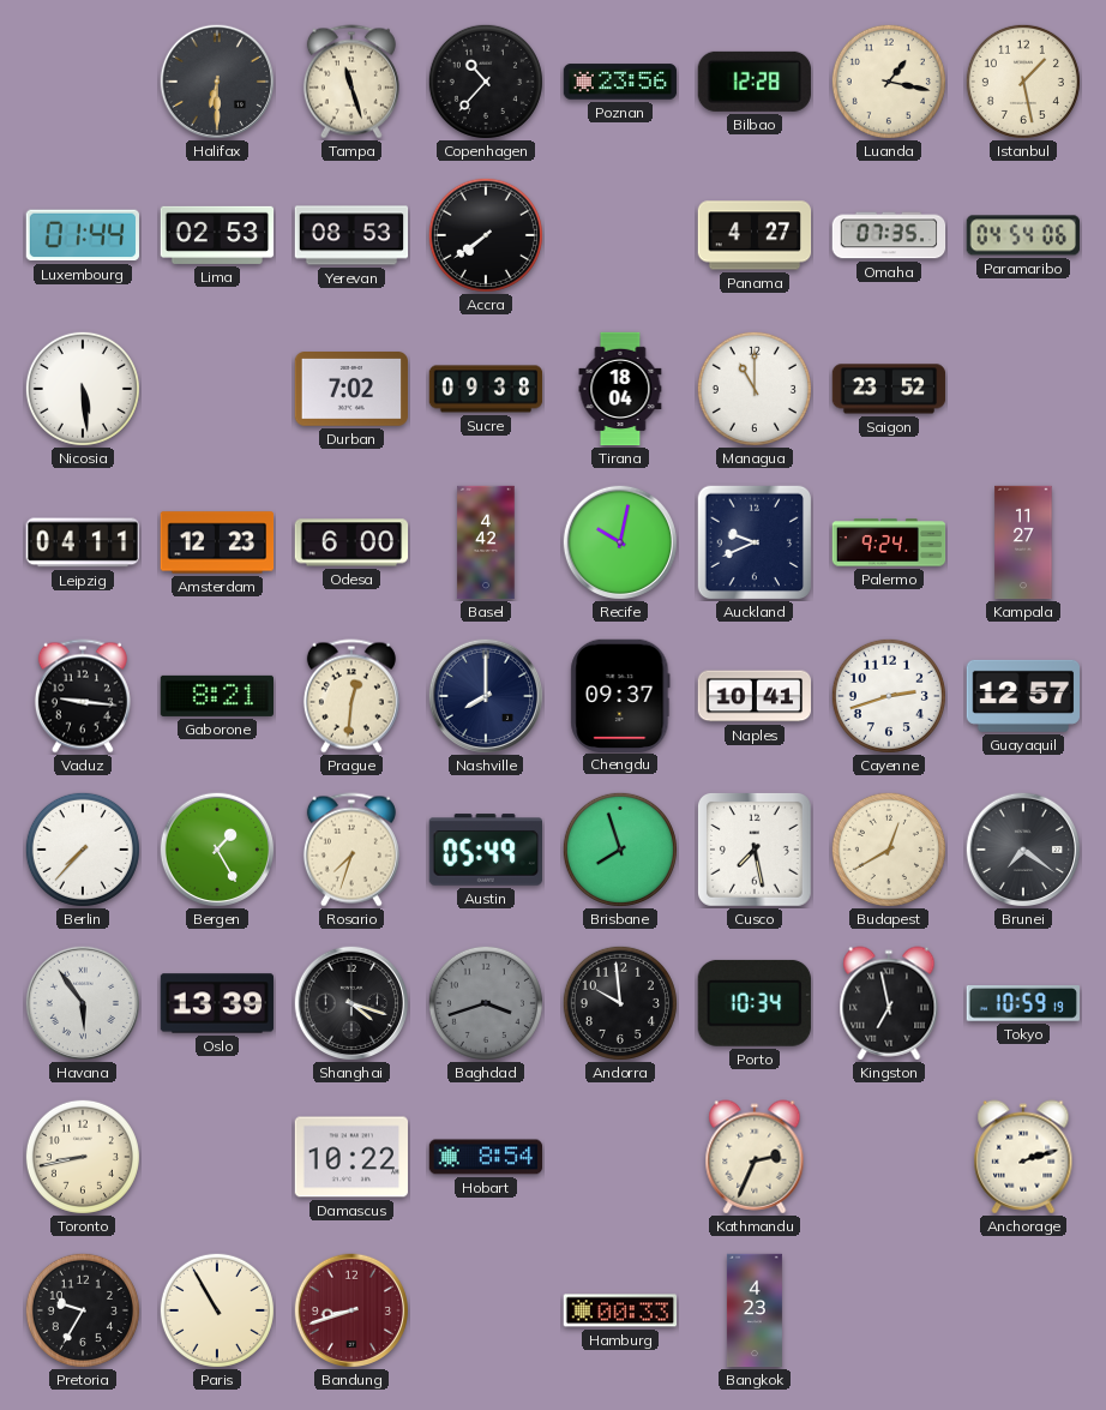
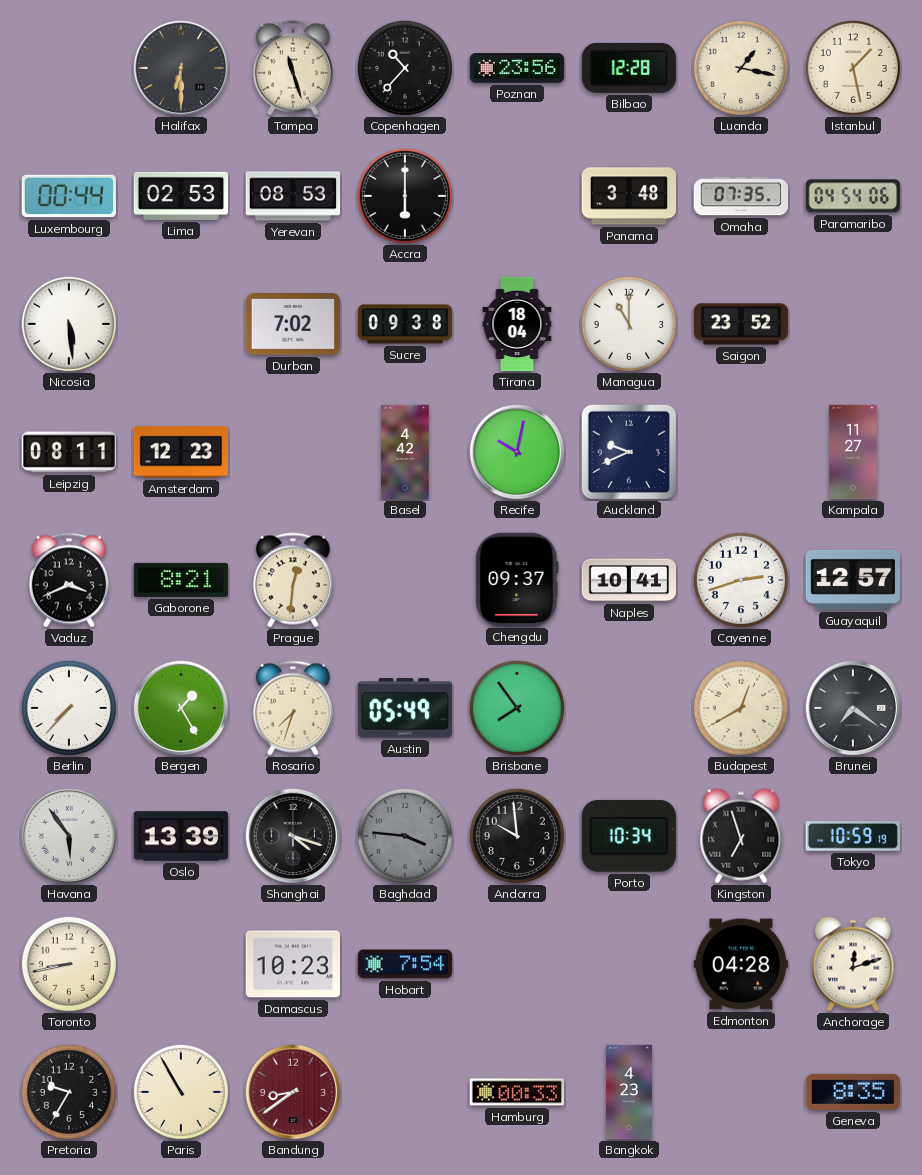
Luxembourg: 01:44 -> 00:44
Accra: 7:39 -> 6:00
Panama: 4:27 -> 3:48
Leipzig: 04:11 -> 08:11
Odesa: 6:00 -> none
Palermo: 9:24 -> none
Vaduz: 9:16 -> 3:41
Nashville: 8:00 -> none
Brisbane: 7:57 -> 7:54
Cusco: 7:28 -> none
Baghdad: 3:42 -> 3:46
Kingston: 6:58 -> 6:57
Damascus: 10:22 -> 10:23
Hobart: 8:54 -> 7:54
Kathmandu: 2:34 -> none
Edmonton: none -> 04:28
Anchorage: 2:12 -> 12:12
Bandung: 8:42 -> 8:39
Geneva: none -> 8:35
